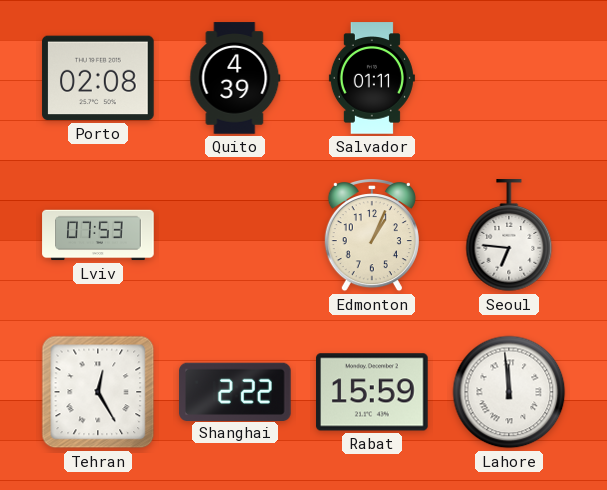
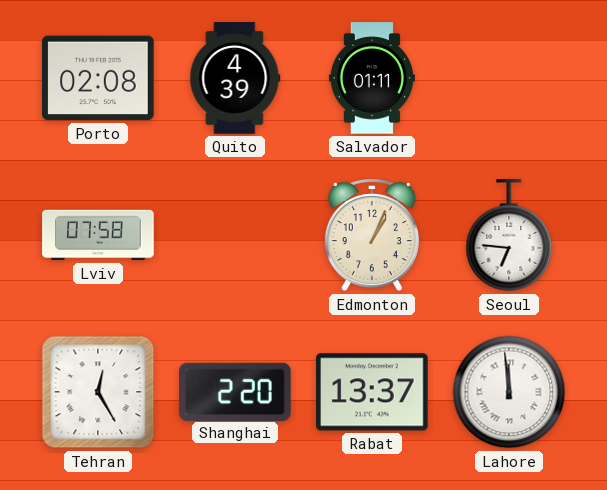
Lviv: 07:53 -> 07:58
Shanghai: 2:22 -> 2:20
Rabat: 15:59 -> 13:37
